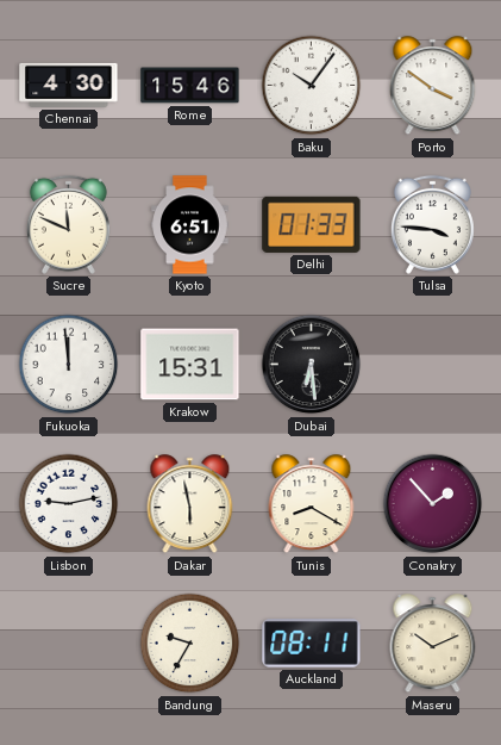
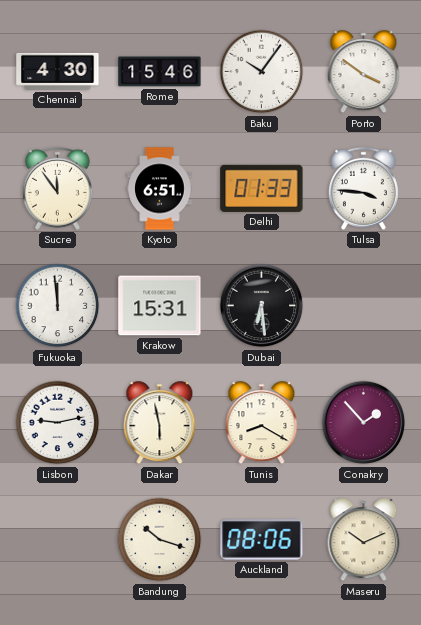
Sucre: 11:49 -> 11:54
Bandung: 9:35 -> 10:18
Auckland: 08:11 -> 08:06
